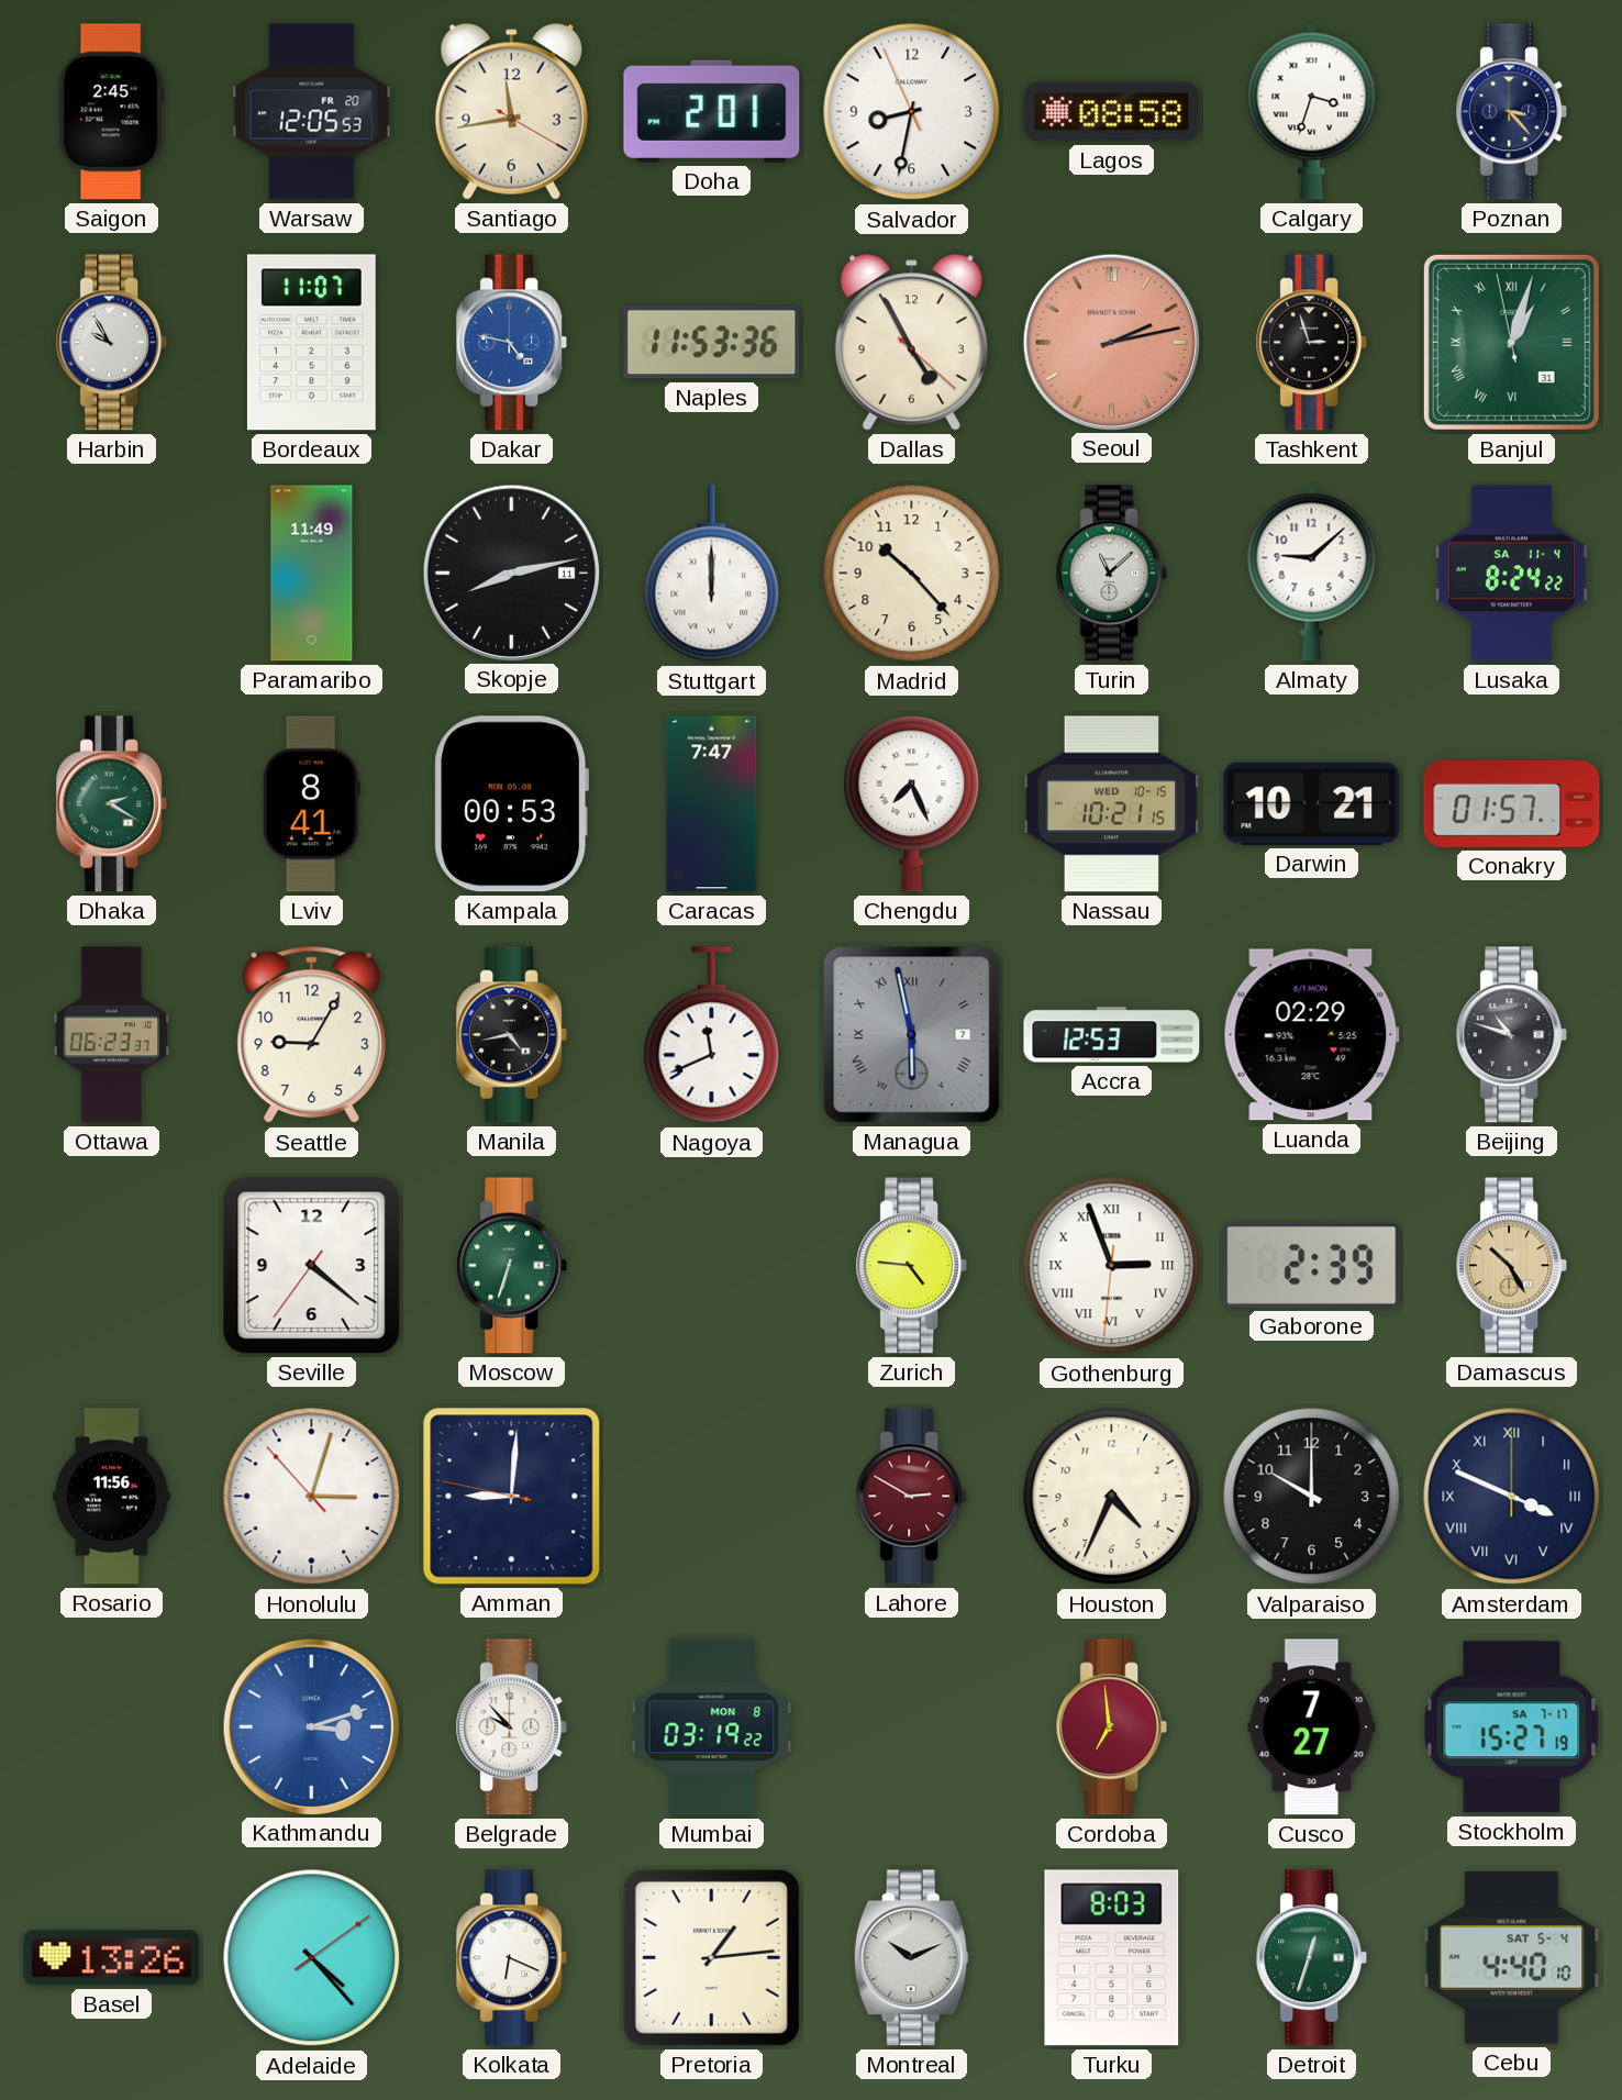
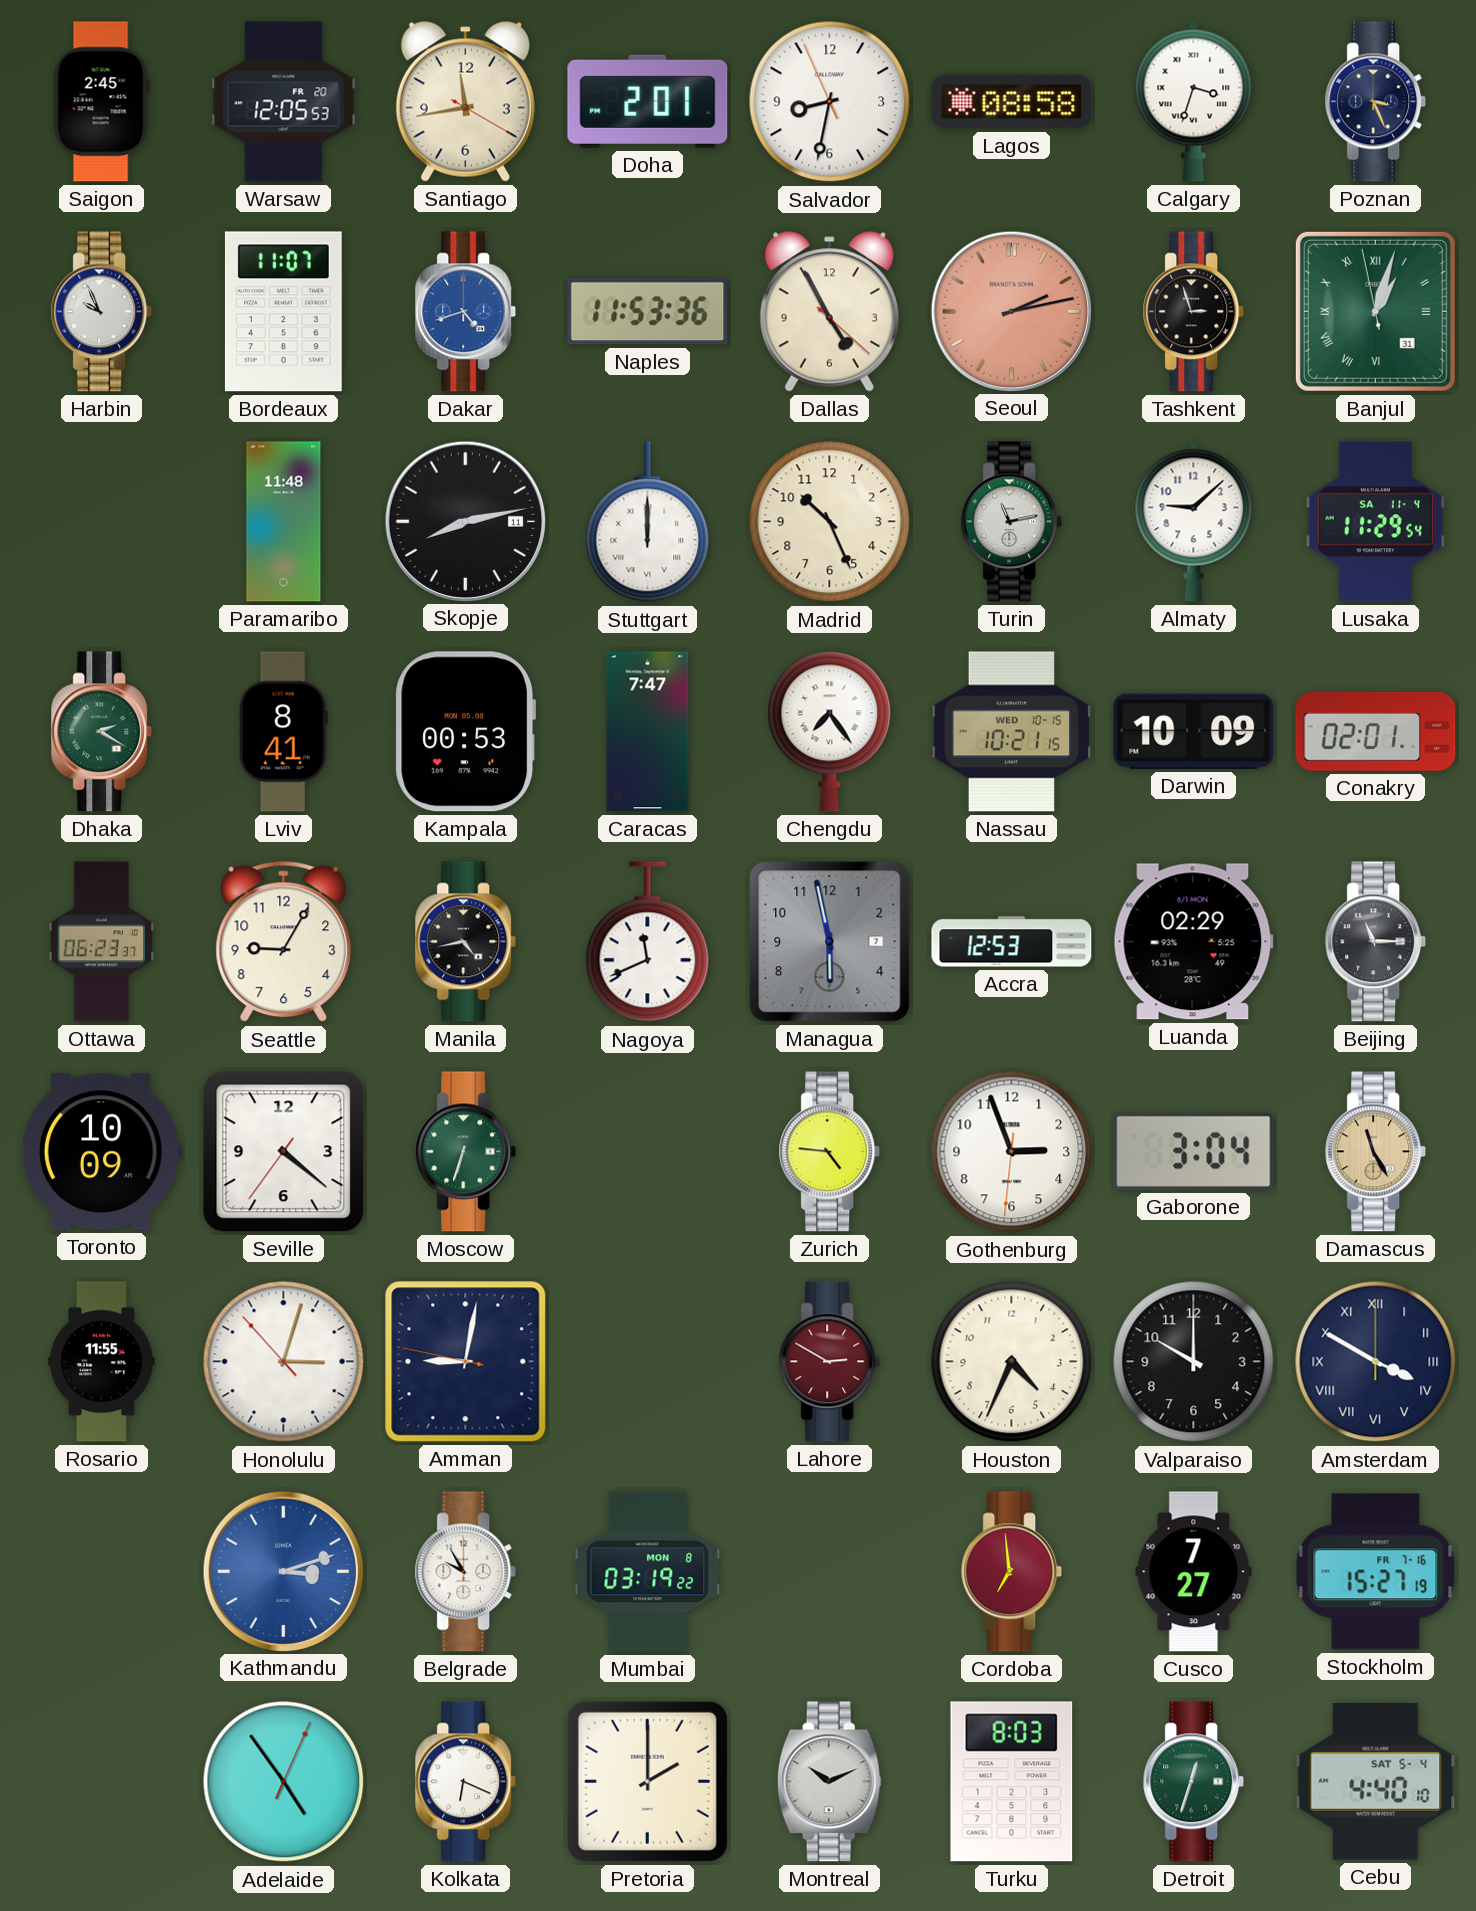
Poznan: 3:23 -> 3:26
Harbin: 9:55 -> 9:56
Dakar: 4:47 -> 4:42
Paramaribo: 11:49 -> 11:48
Madrid: 10:23 -> 10:26
Turin: 11:08 -> 11:13
Lusaka: 8:24 -> 11:29
Chengdu: 7:26 -> 7:24
Darwin: 10:21 -> 10:09
Conakry: 01:57 -> 02:01
Managua numerals: Roman -> Arabic
Beijing: 10:48 -> 11:15
Toronto: none -> 10:09
Gothenburg numerals: Roman -> Arabic
Gaborone: 2:39 -> 3:04
Damascus: 10:25 -> 11:25
Rosario: 11:56 -> 11:55
Amman: 9:00 -> 9:01
Amsterdam: 3:49 -> 3:50
Belgrade: 9:53 -> 9:55
Stockholm date: SA 7-17 -> FR 7-16
Basel: 13:26 -> none
Adelaide: 4:23 -> 4:54
Pretoria: 1:14 -> 2:00
